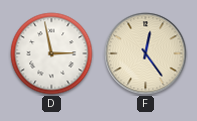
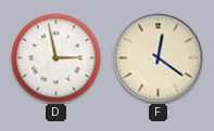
F: 12:24 -> 12:21
